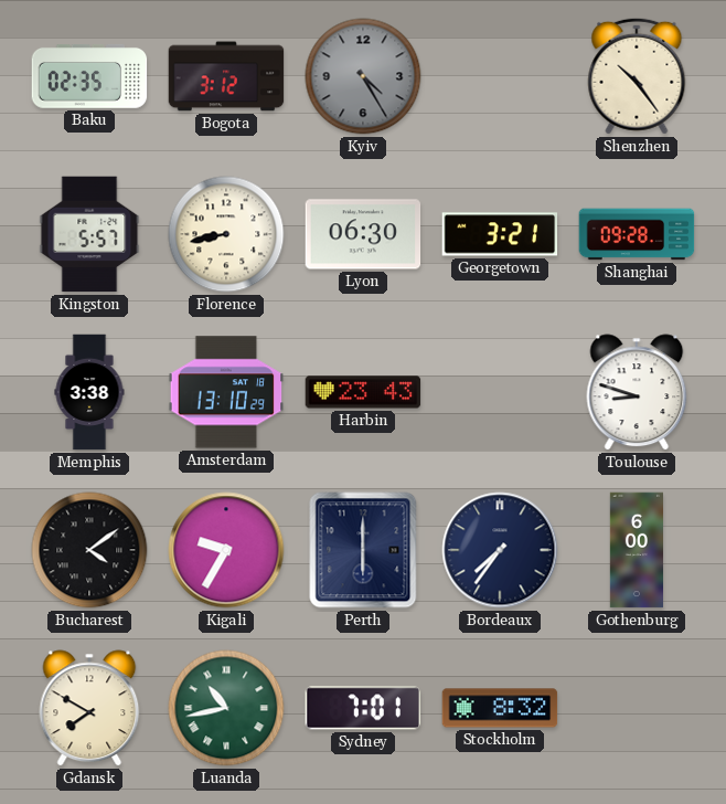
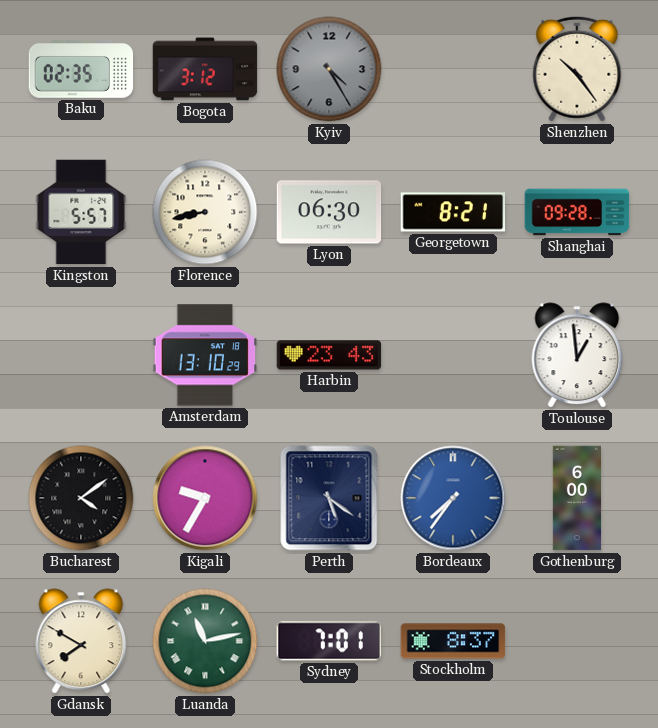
Georgetown: 3:21 -> 8:21
Memphis: 3:38 -> none
Toulouse: 8:48 -> 12:59
Perth: 6:00 -> 5:21
Bordeaux dial: navy -> blue
Luanda: 10:43 -> 11:13
Stockholm: 8:32 -> 8:37
